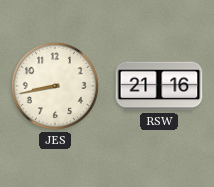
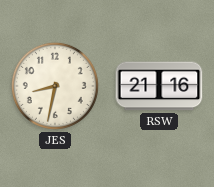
JES: 8:43 -> 8:32
